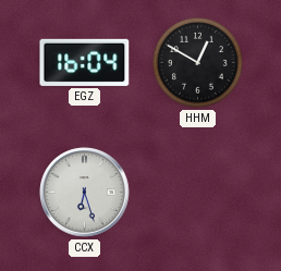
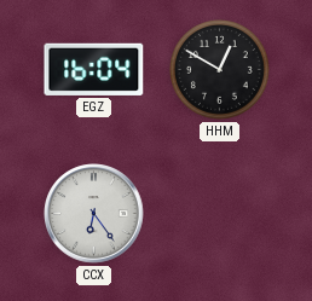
CCX: 6:27 -> 6:24
